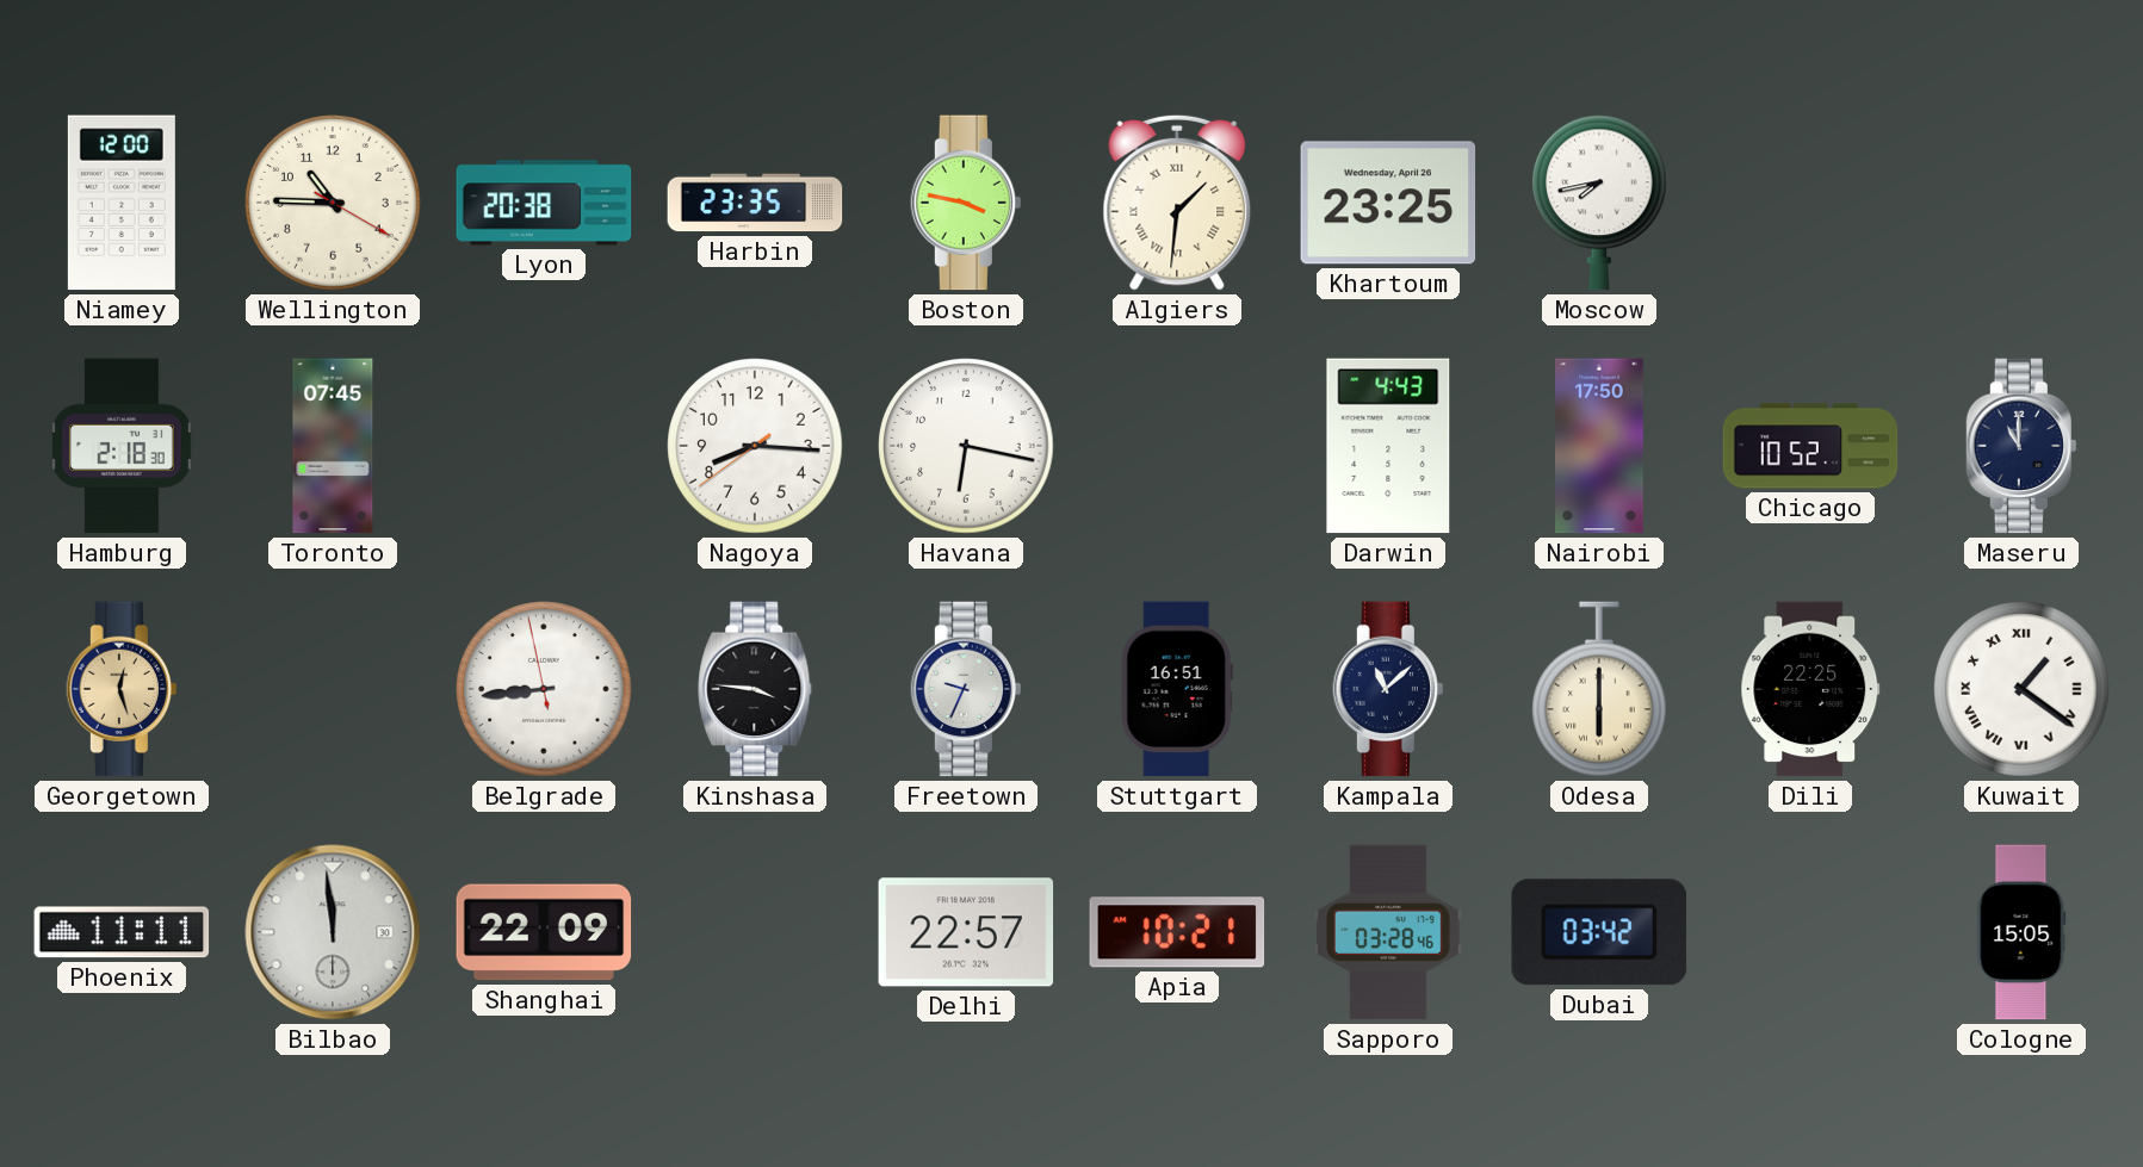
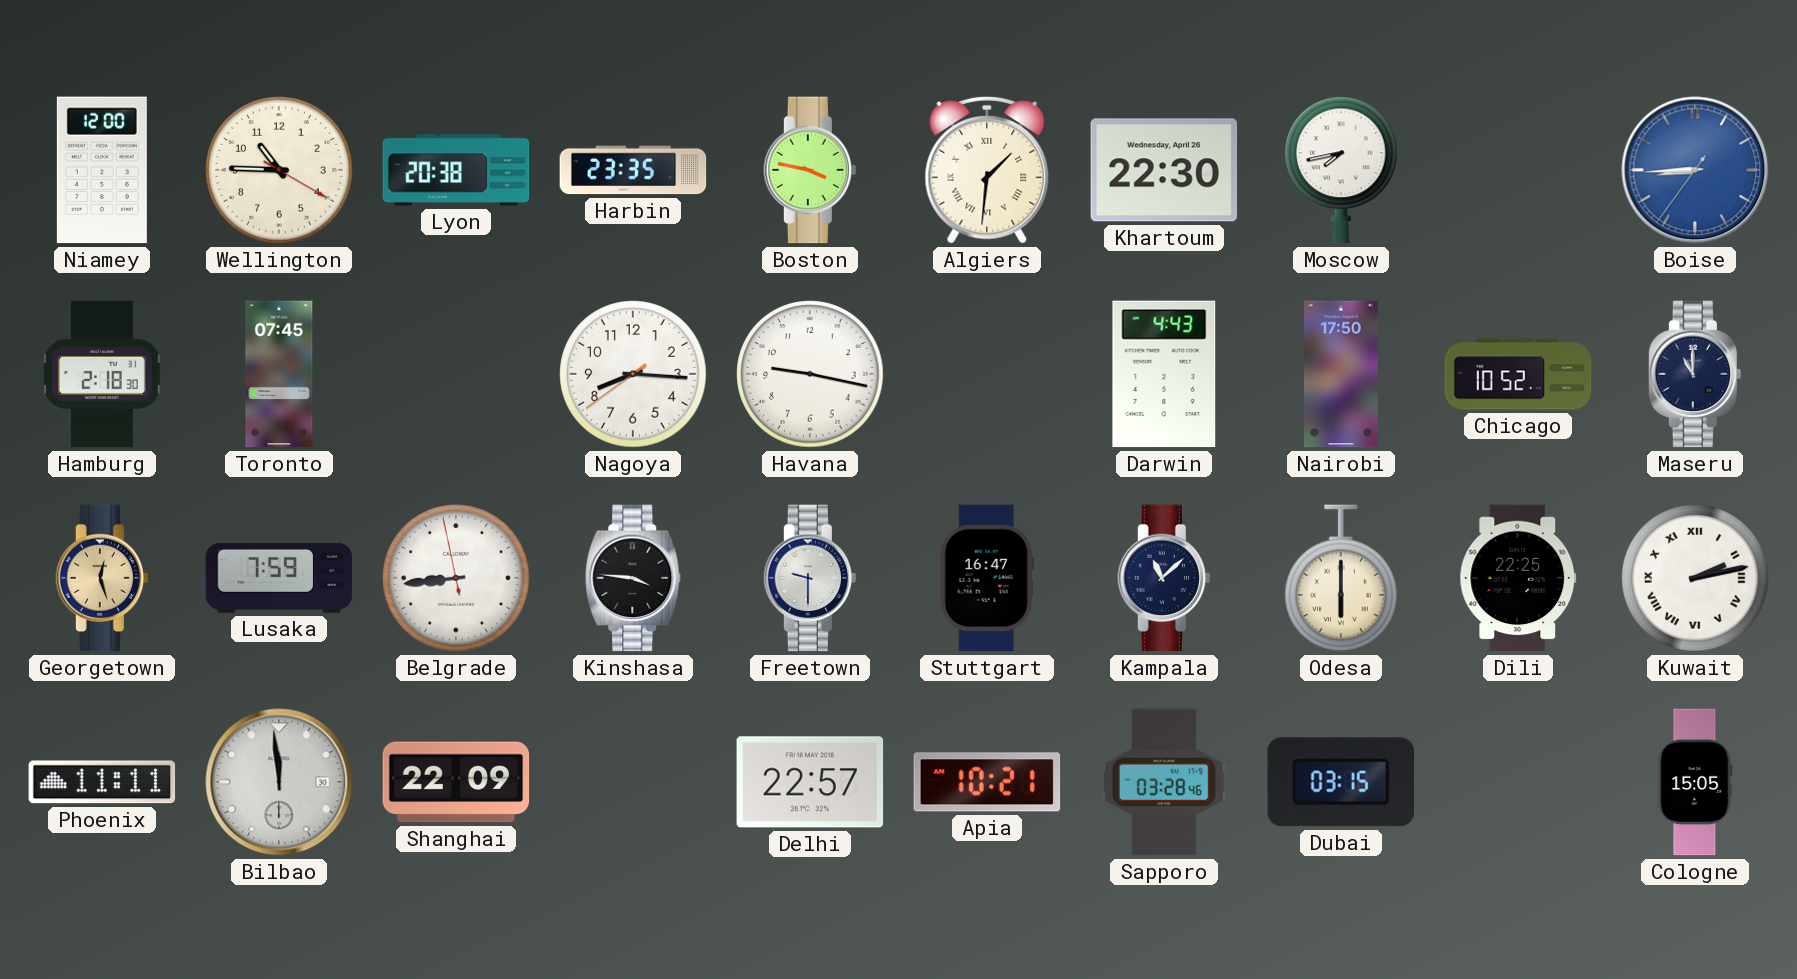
Khartoum: 23:25 -> 22:30
Boise: none -> 8:44
Havana: 6:17 -> 9:17
Lusaka: none -> 7:59
Freetown: 9:34 -> 9:30
Stuttgart: 16:51 -> 16:47
Kuwait: 1:21 -> 2:13
Dubai: 03:42 -> 03:15
